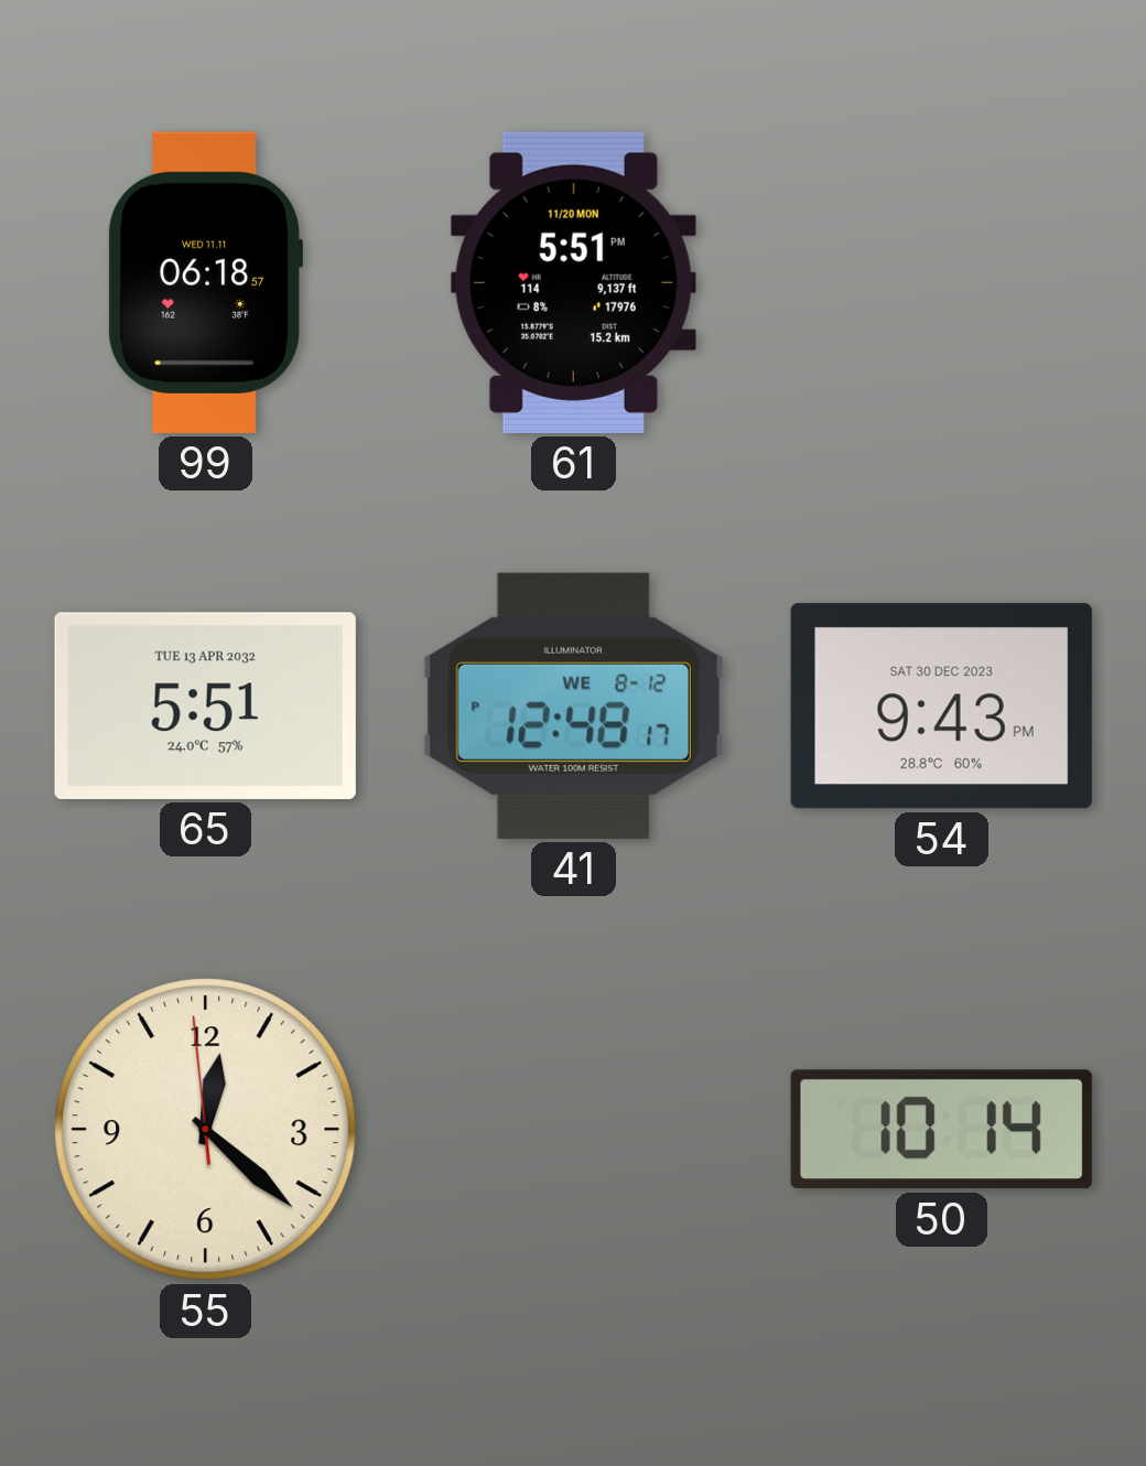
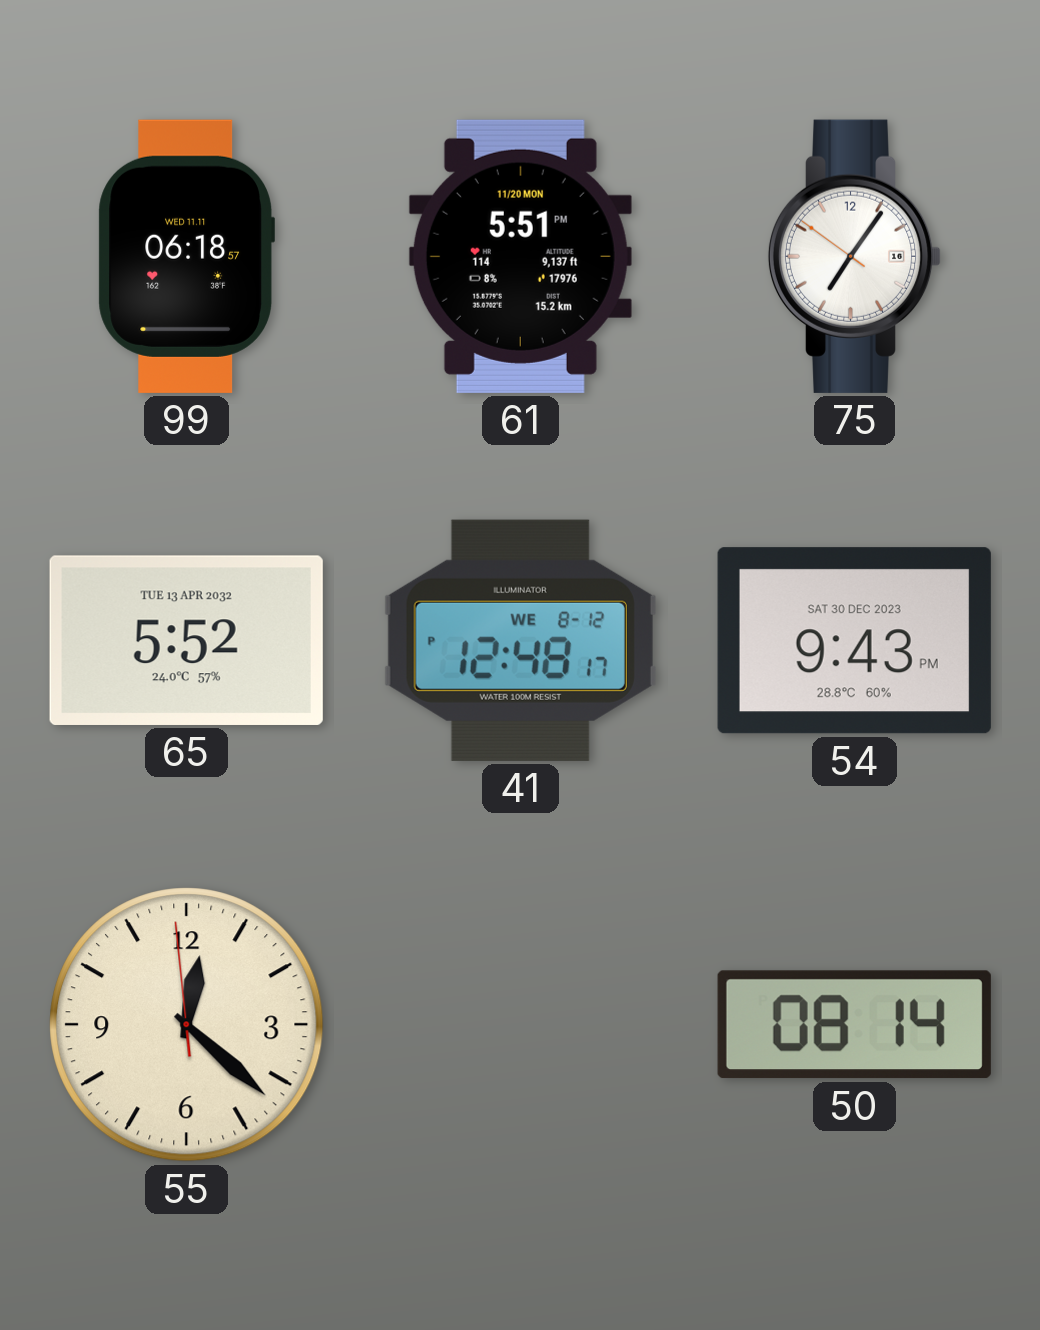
75: none -> 7:05
65: 5:51 -> 5:52
50: 10:14 -> 08:14
